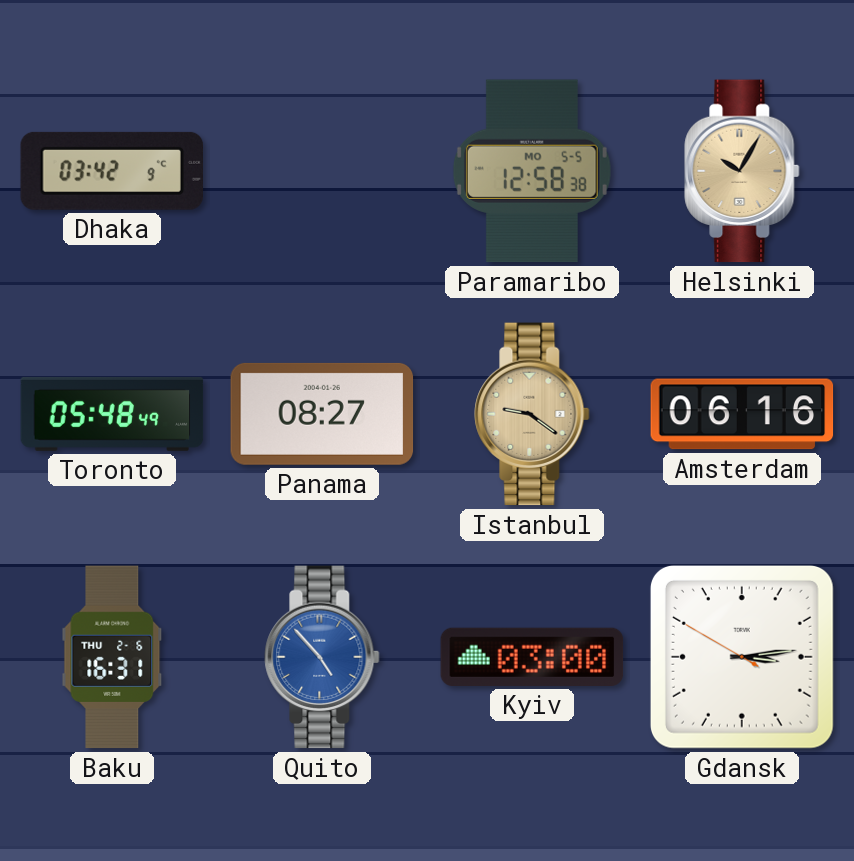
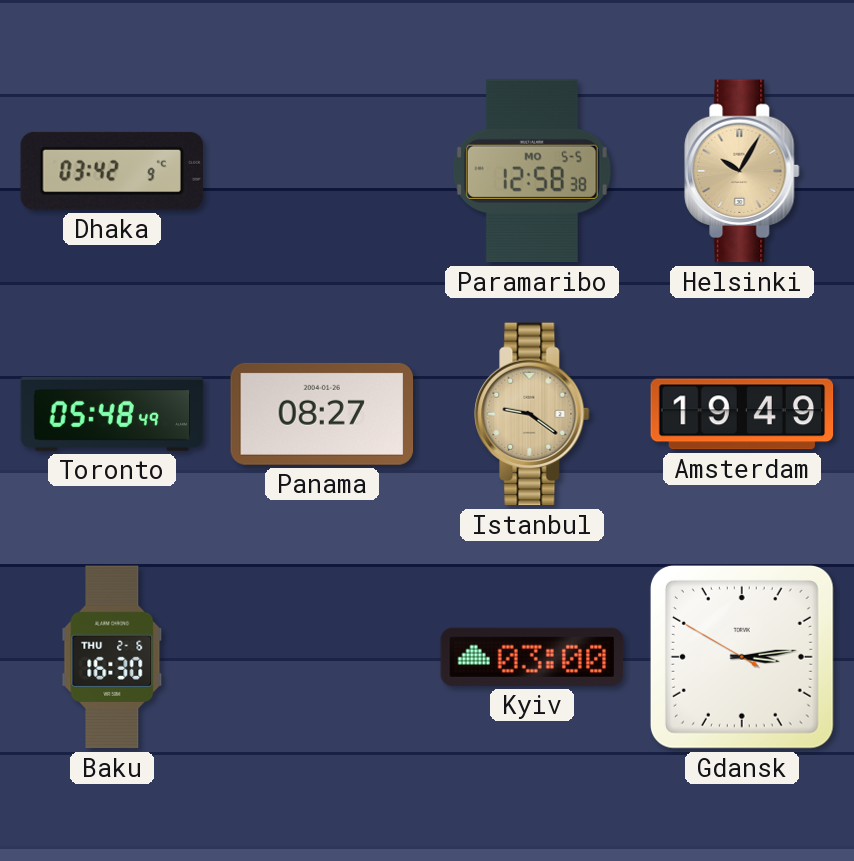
Amsterdam: 06:16 -> 19:49
Baku: 16:31 -> 16:30
Quito: 4:53 -> none
